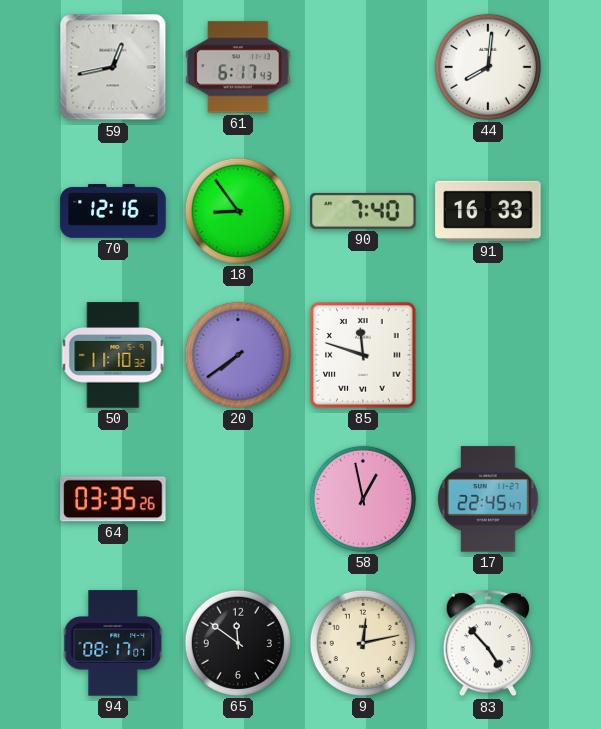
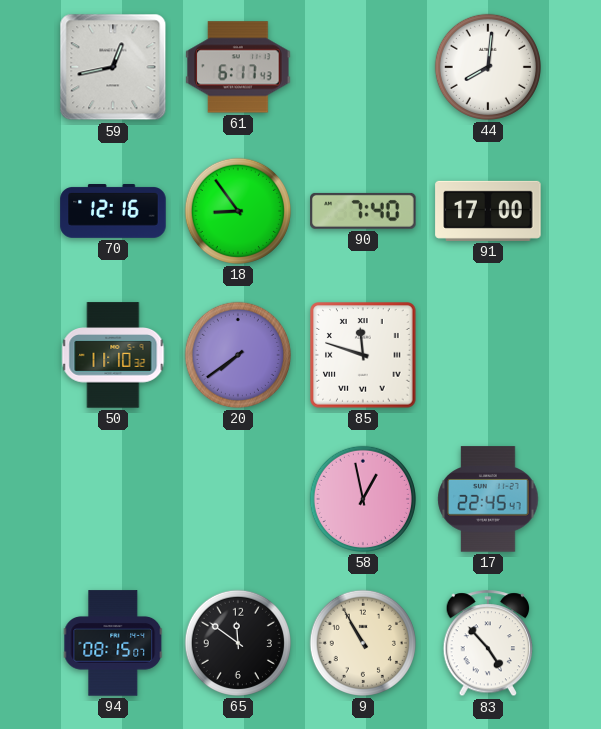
91: 16:33 -> 17:00
64: 03:35 -> none
94: 08:17 -> 08:15
9: 12:13 -> 10:55
